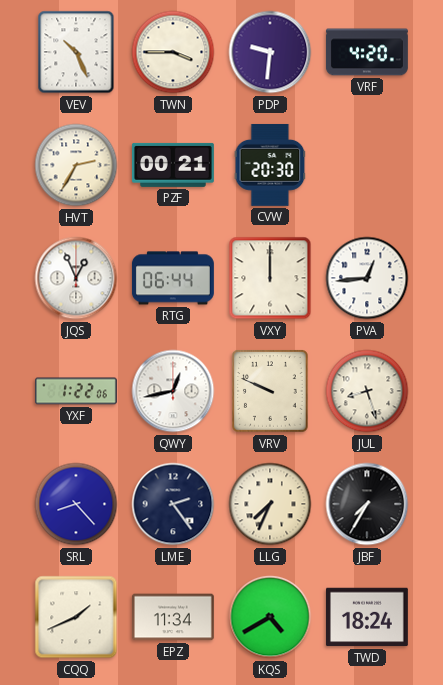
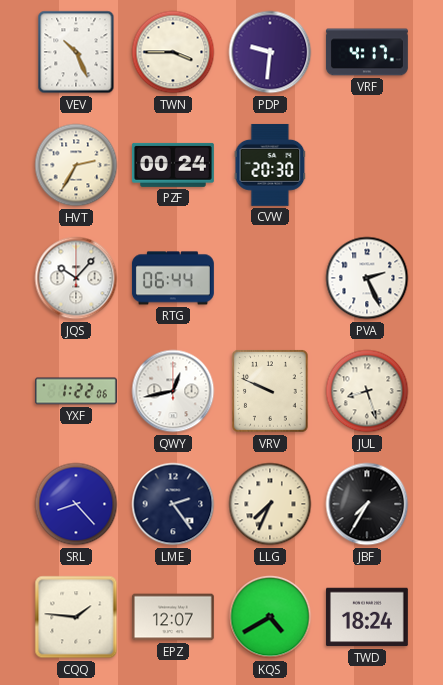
VRF: 4:20 -> 4:17
PZF: 00:21 -> 00:24
JQS: 12:56 -> 10:07
VXY: 12:00 -> none
PVA: 12:44 -> 2:26
CQQ: 1:41 -> 1:46
EPZ: 11:34 -> 12:07
